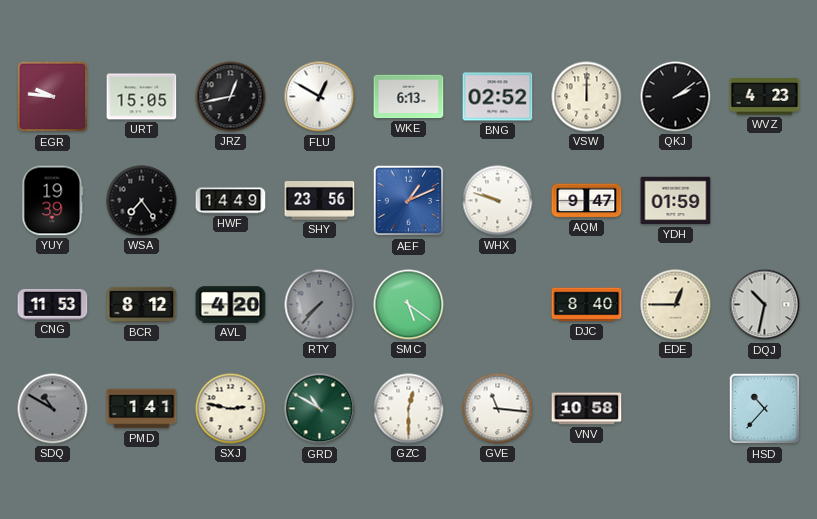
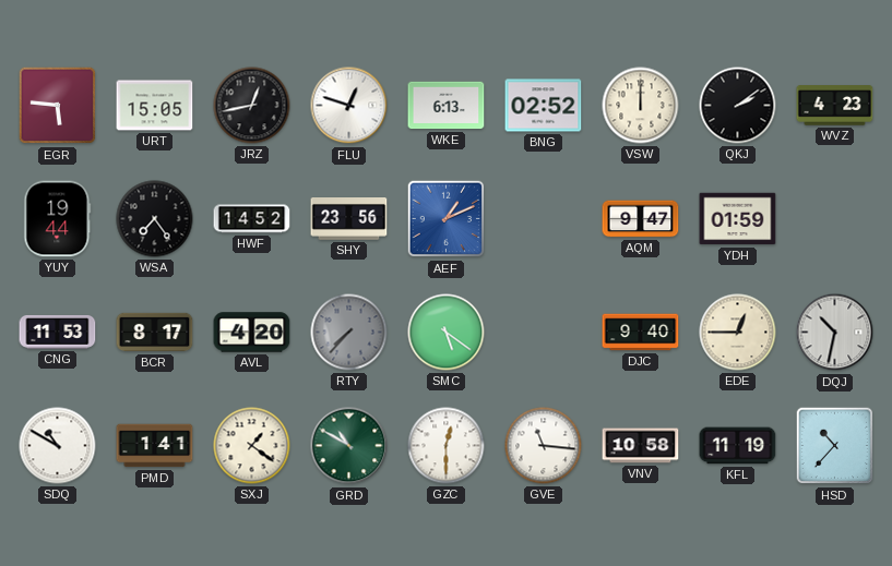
EGR: 9:46 -> 5:46
FLU: 12:50 -> 12:48
YUY: 19:39 -> 19:44
HWF: 14:49 -> 14:52
WHX: 9:48 -> none
BCR: 8:12 -> 8:17
DJC: 8:40 -> 9:40
SDQ dial: grey -> white
SXJ: 2:47 -> 1:21
KFL: none -> 11:19
